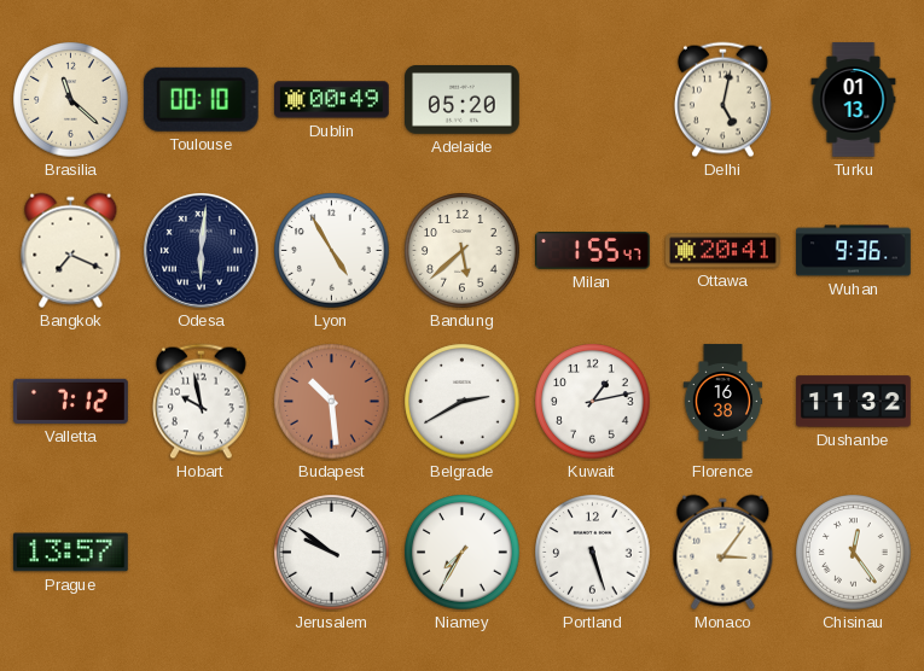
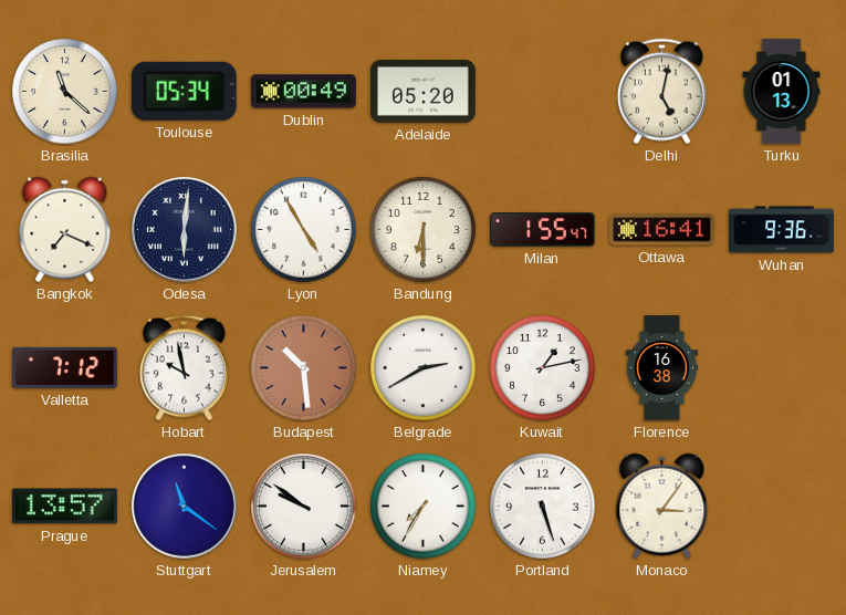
Toulouse: 00:10 -> 05:34
Bandung: 5:38 -> 6:30
Ottawa: 20:41 -> 16:41
Dushanbe: 11:32 -> none
Stuttgart: none -> 11:21
Chisinau: 12:24 -> none
